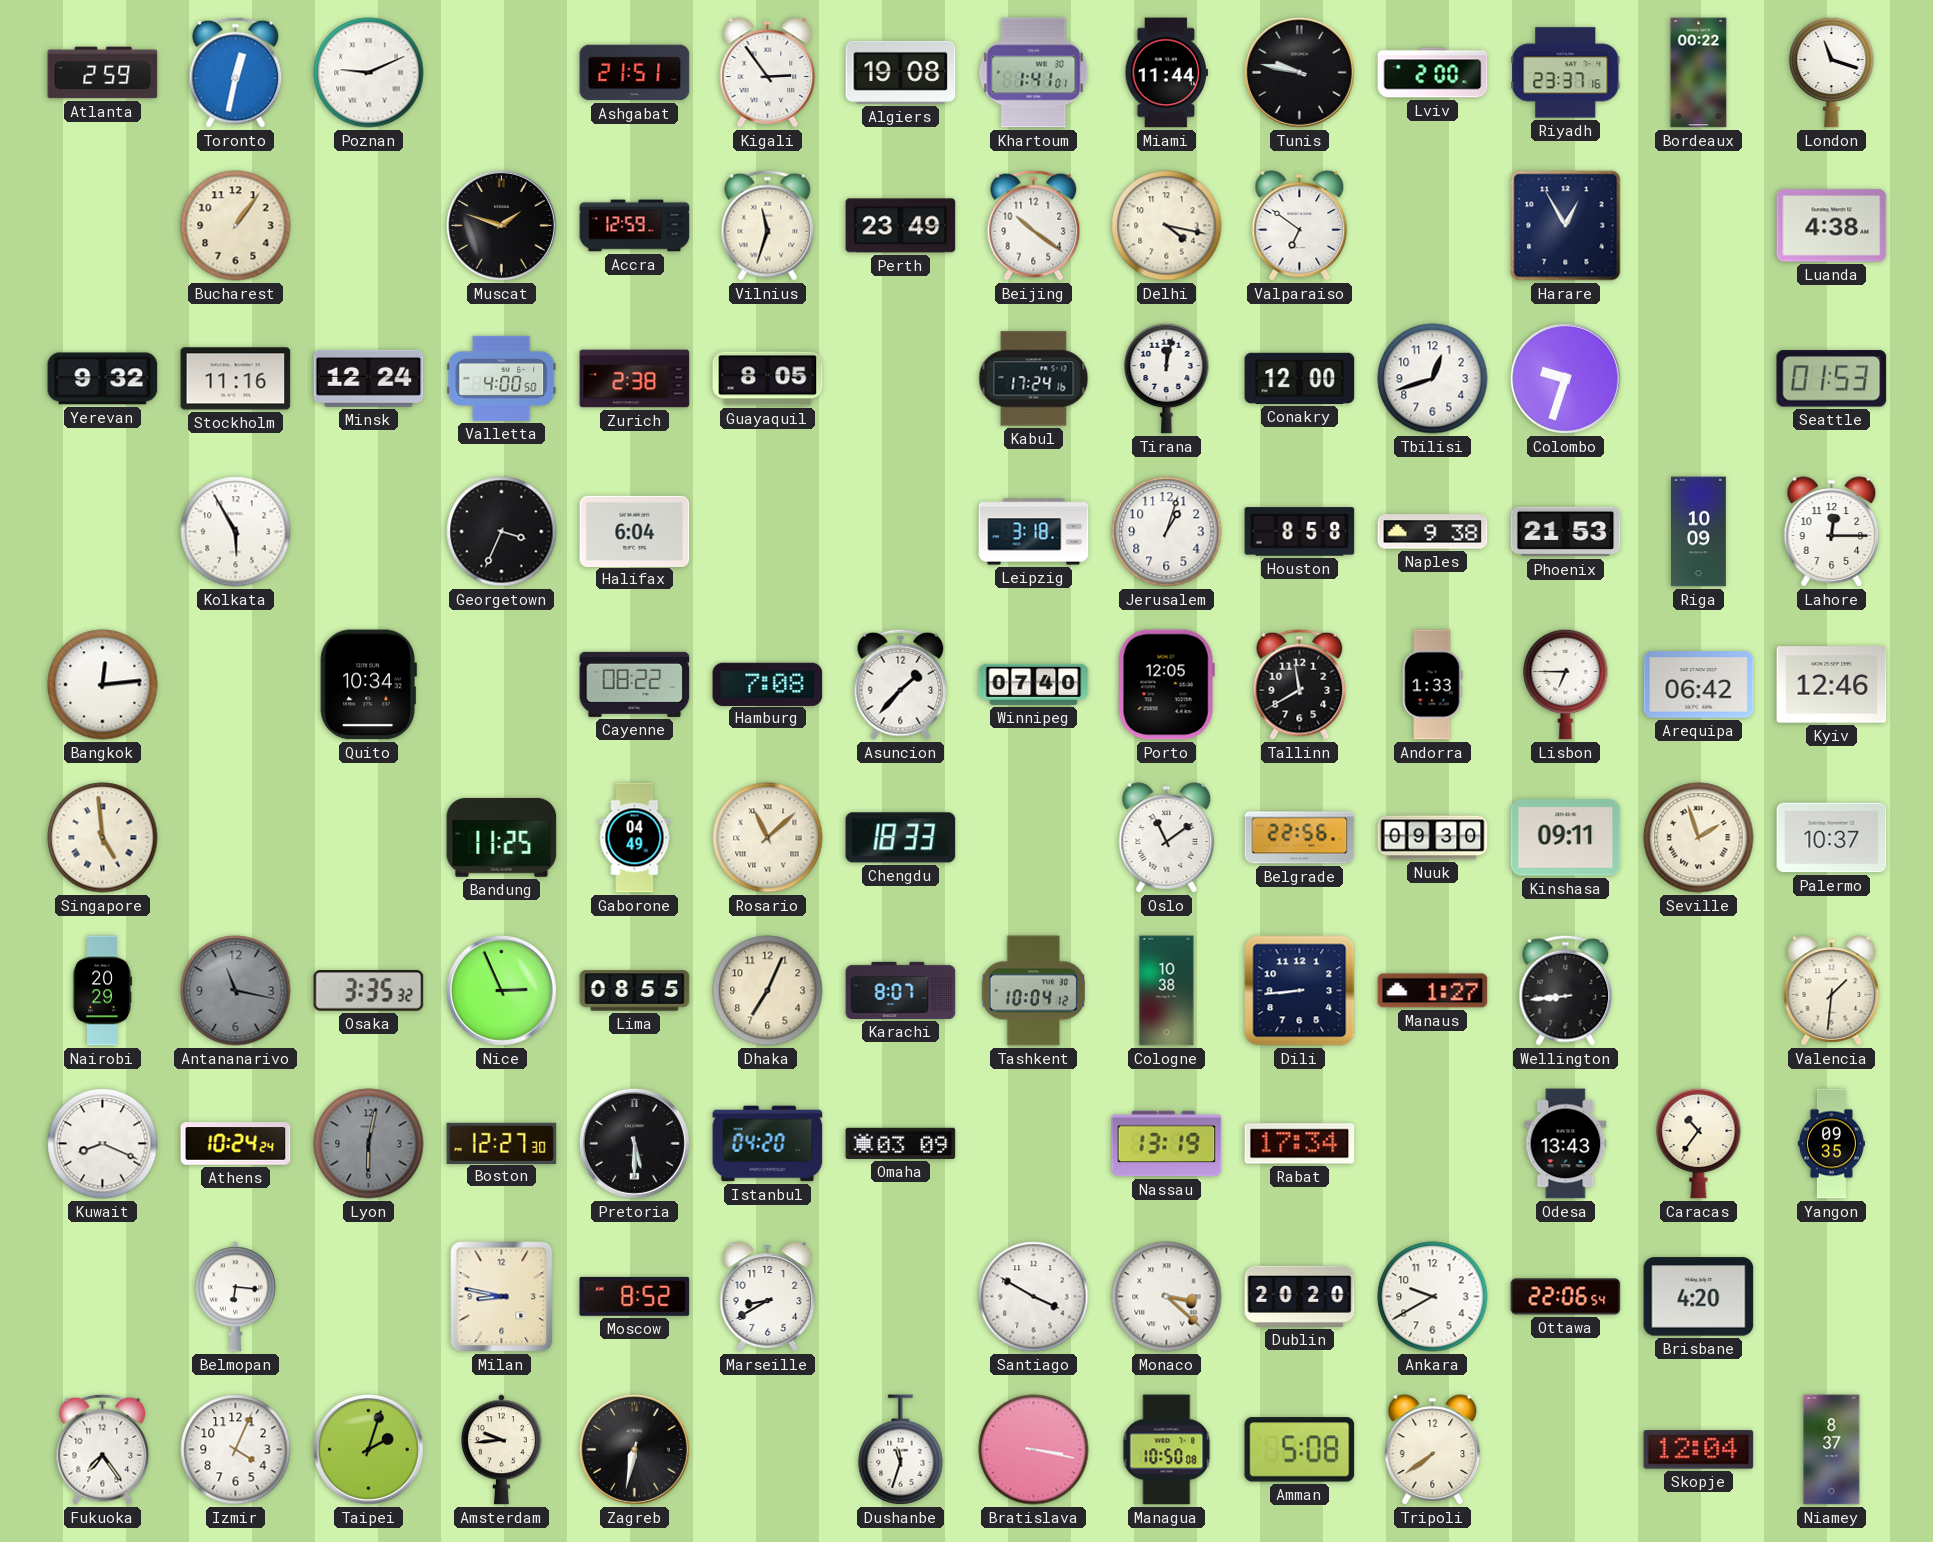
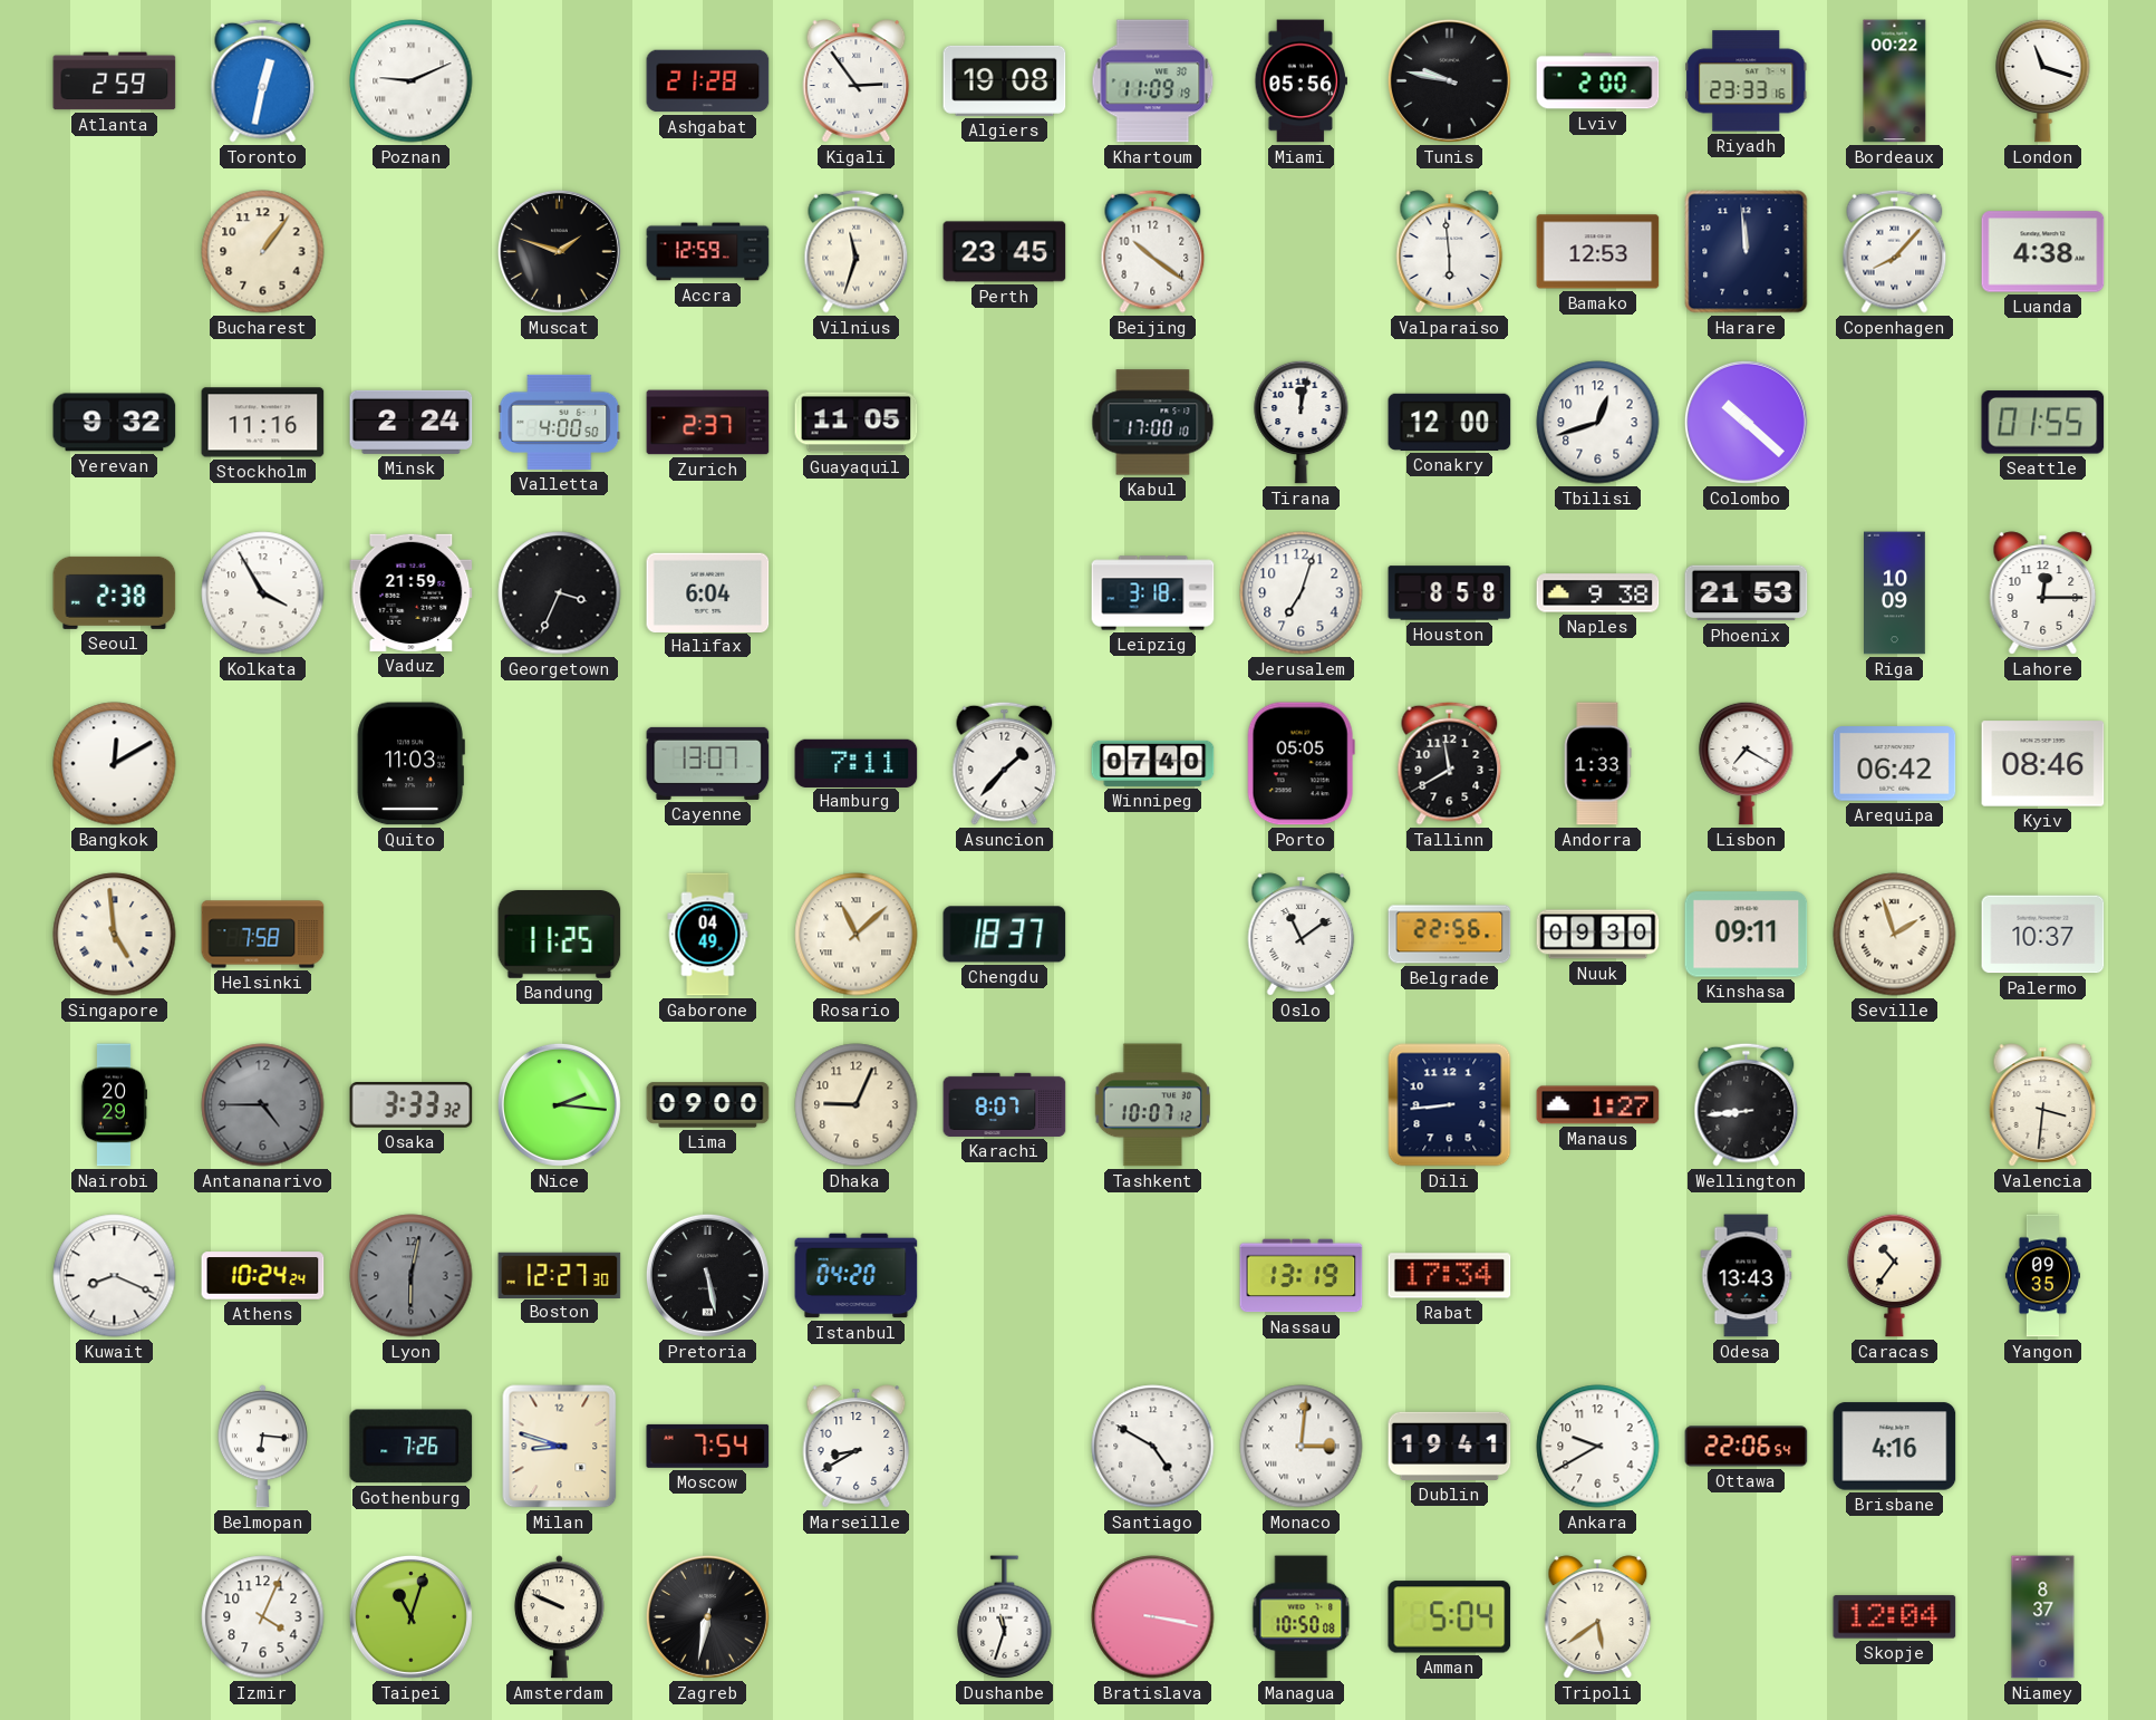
Ashgabat: 21:51 -> 21:28
Khartoum: 1:41 -> 11:09
Miami: 11:44 -> 05:56
Riyadh: 23:37 -> 23:33
Perth: 23:49 -> 23:45
Delhi: 4:17 -> none
Valparaiso: 6:51 -> 5:59
Bamako: none -> 12:53
Harare: 12:55 -> 11:59
Copenhagen: none -> 8:07
Minsk: 12:24 -> 2:24
Zurich: 2:38 -> 2:37
Guayaquil: 8:05 -> 11:05
Kabul: 17:24 -> 17:00
Colombo: 9:33 -> 10:22
Seattle: 01:53 -> 01:55
Seoul: none -> 2:38
Kolkata: 5:55 -> 3:55
Vaduz: none -> 21:59
Jerusalem: 1:03 -> 7:03
Bangkok: 12:14 -> 12:10
Quito: 10:34 -> 11:03
Cayenne: 08:22 -> 13:07
Hamburg: 7:08 -> 7:11
Porto: 12:05 -> 05:05
Lisbon: 6:45 -> 7:20
Kyiv: 12:46 -> 08:46
Helsinki: none -> 7:58
Chengdu: 18:33 -> 18:37
Antananarivo: 11:17 -> 4:45
Osaka: 3:35 -> 3:33
Nice: 2:56 -> 2:16
Lima: 08:55 -> 09:00
Dhaka: 7:04 -> 9:04
Tashkent: 10:04 -> 10:07
Cologne: 10:38 -> none
Valencia: 1:31 -> 3:31
Pretoria: 5:30 -> 5:28
Omaha: 03:09 -> none
Gothenburg: none -> 7:26
Milan: 8:47 -> 8:48
Moscow: 8:52 -> 7:54
Santiago: 3:50 -> 4:50
Monaco: 3:22 -> 3:01
Dublin: 20:20 -> 19:41
Brisbane: 4:20 -> 4:16
Fukuoka: 7:24 -> none
Taipei: 2:03 -> 11:03
Amsterdam: 9:44 -> 9:49
Amman: 5:08 -> 5:04
Tripoli: 7:39 -> 5:39
